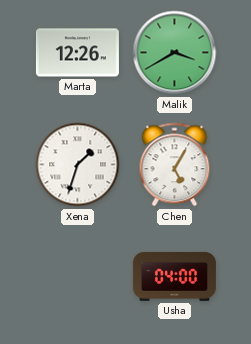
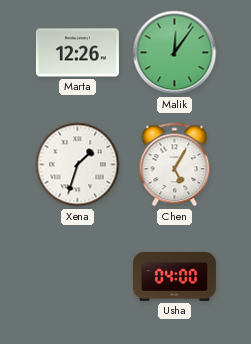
Malik: 3:40 -> 12:06
